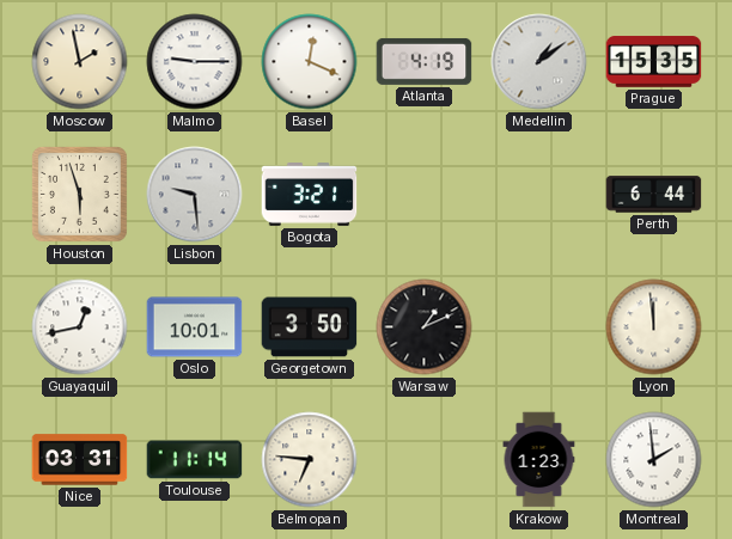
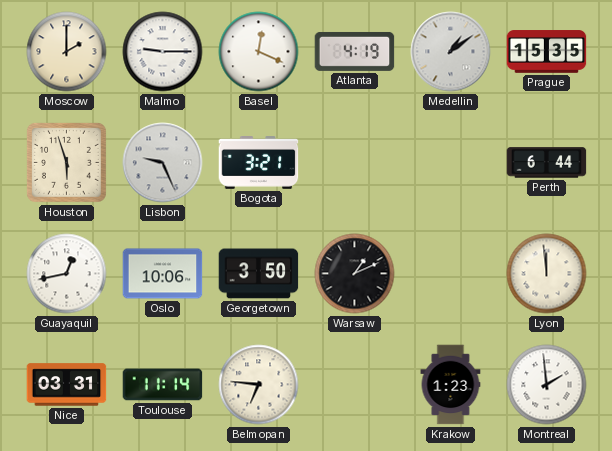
Moscow: 1:58 -> 2:00
Lisbon: 9:29 -> 9:26
Oslo: 10:01 -> 10:06
